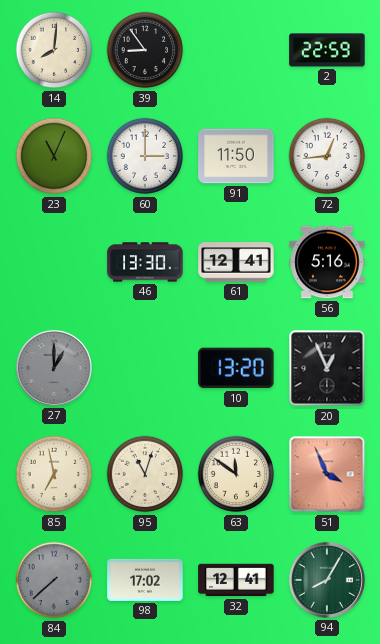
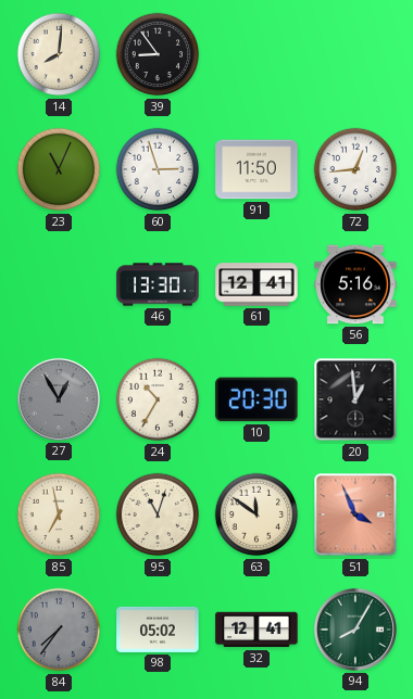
2: 22:59 -> none
60: 3:00 -> 2:57
27: 1:00 -> 12:55
24: none -> 10:35
10: 13:20 -> 20:30
20: 12:56 -> 12:59
84: 7:38 -> 7:36
98: 17:02 -> 05:02
